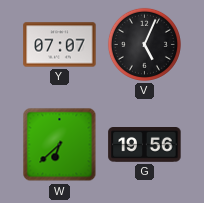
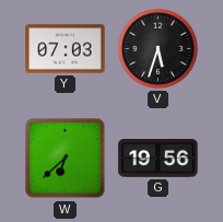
Y: 07:07 -> 07:03
V: 5:04 -> 5:33
